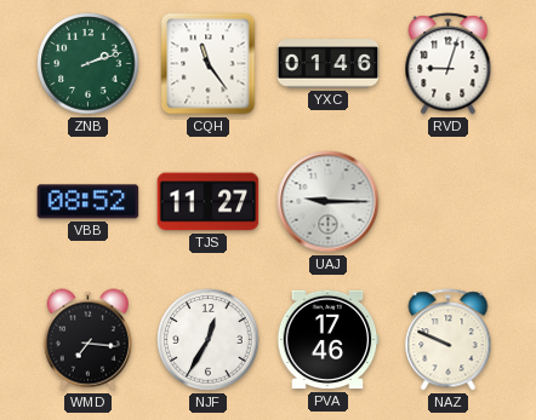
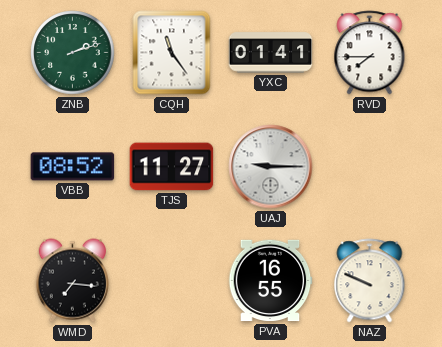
YXC: 01:46 -> 01:41
RVD: 9:03 -> 7:45
NJF: 12:35 -> none
PVA: 17:46 -> 16:55
